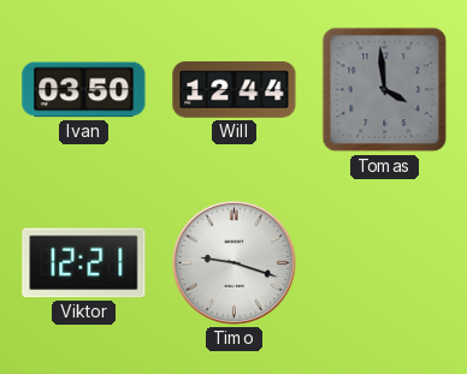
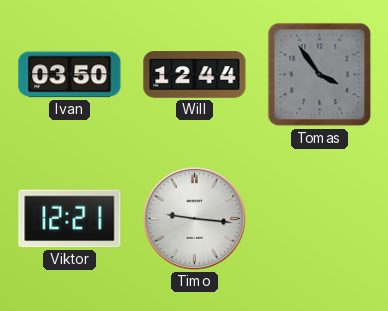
Tomas: 3:59 -> 3:54
Timo: 9:18 -> 9:16
